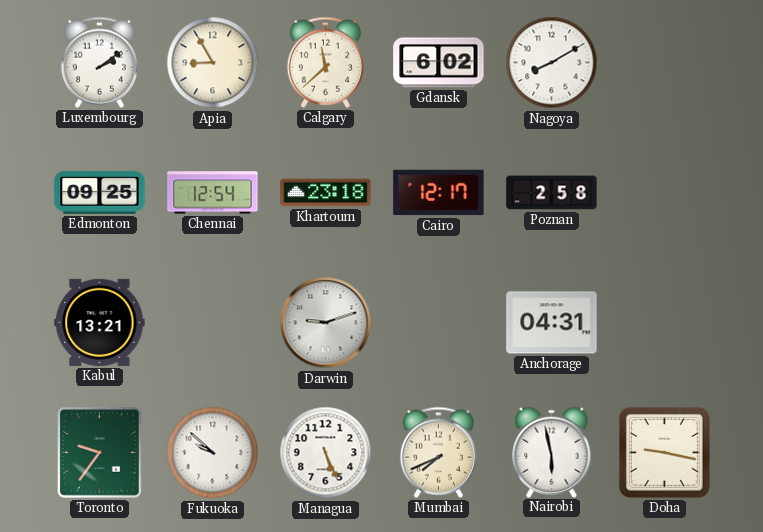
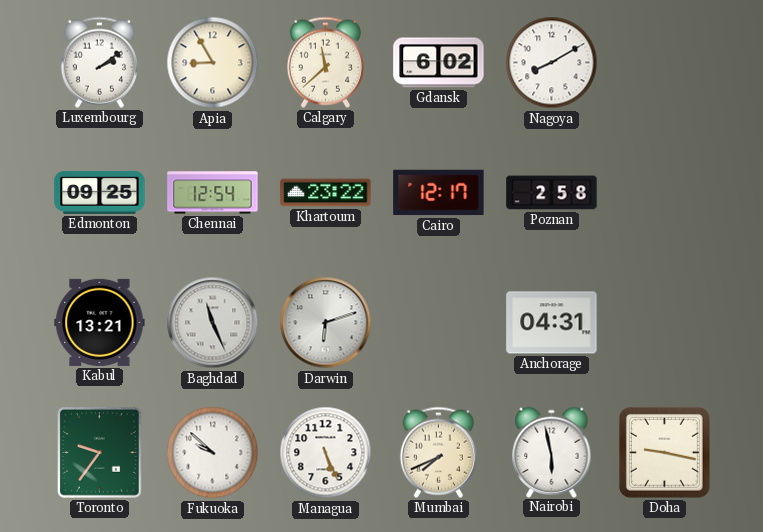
Khartoum: 23:18 -> 23:22
Baghdad: none -> 11:26
Darwin: 9:12 -> 6:12
